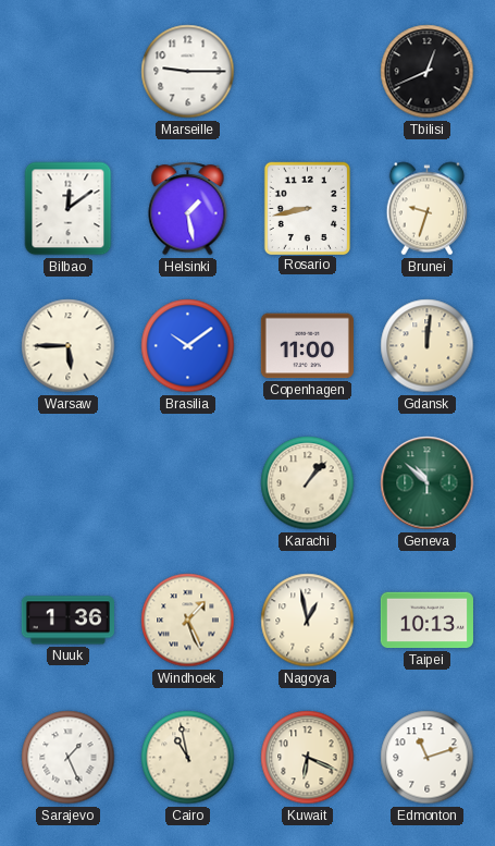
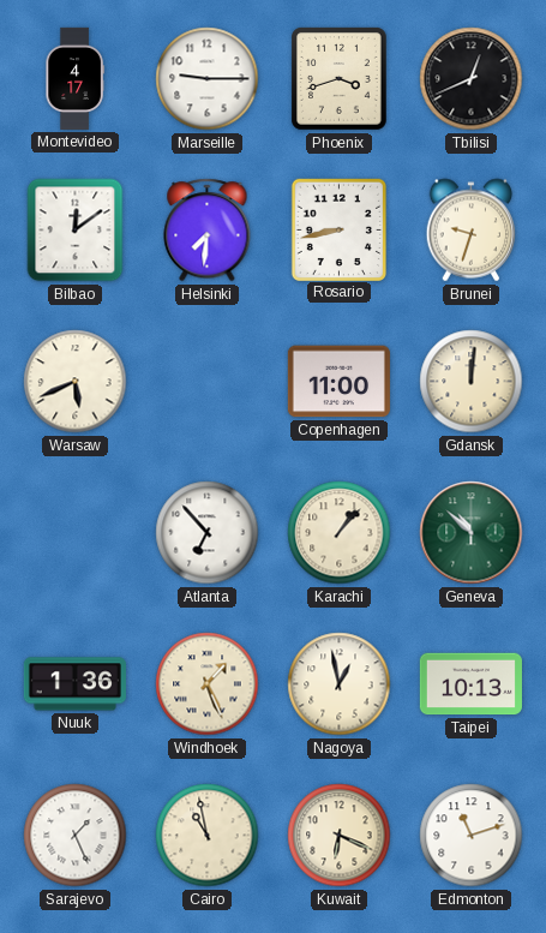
Montevideo: none -> 4:17
Phoenix: none -> 3:42
Helsinki: 1:28 -> 7:31
Warsaw: 5:45 -> 5:41
Brasilia: 10:09 -> none
Atlanta: none -> 6:53
